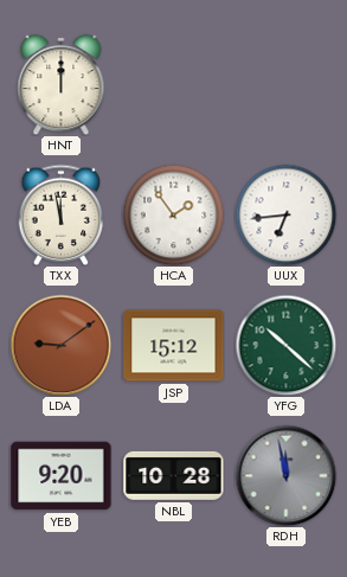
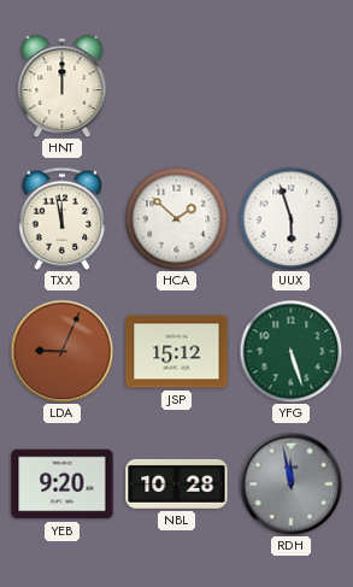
HCA: 1:54 -> 1:52
UUX: 6:44 -> 5:57
LDA: 9:09 -> 9:04
YFG: 10:22 -> 5:27
